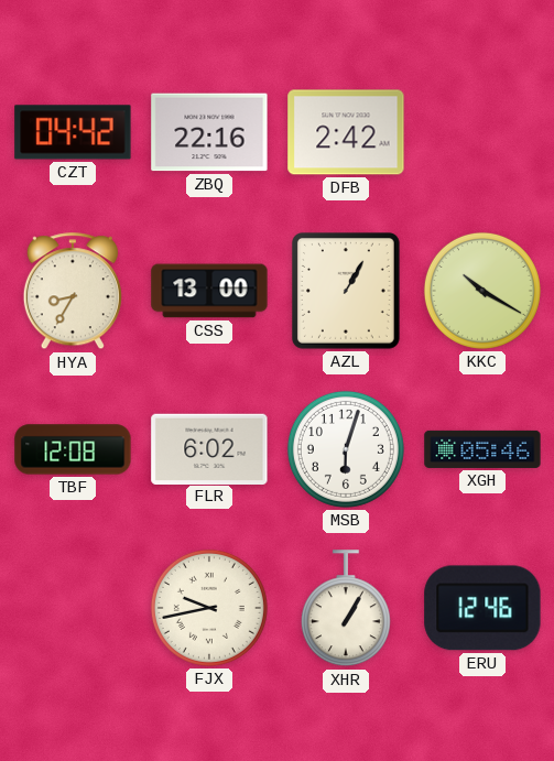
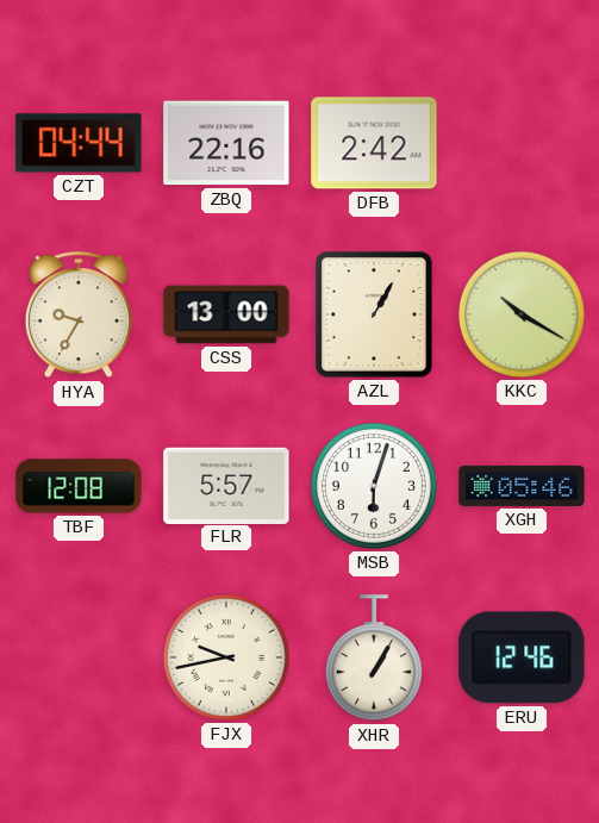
CZT: 04:42 -> 04:44
HYA: 8:35 -> 9:35
FLR: 6:02 -> 5:57
